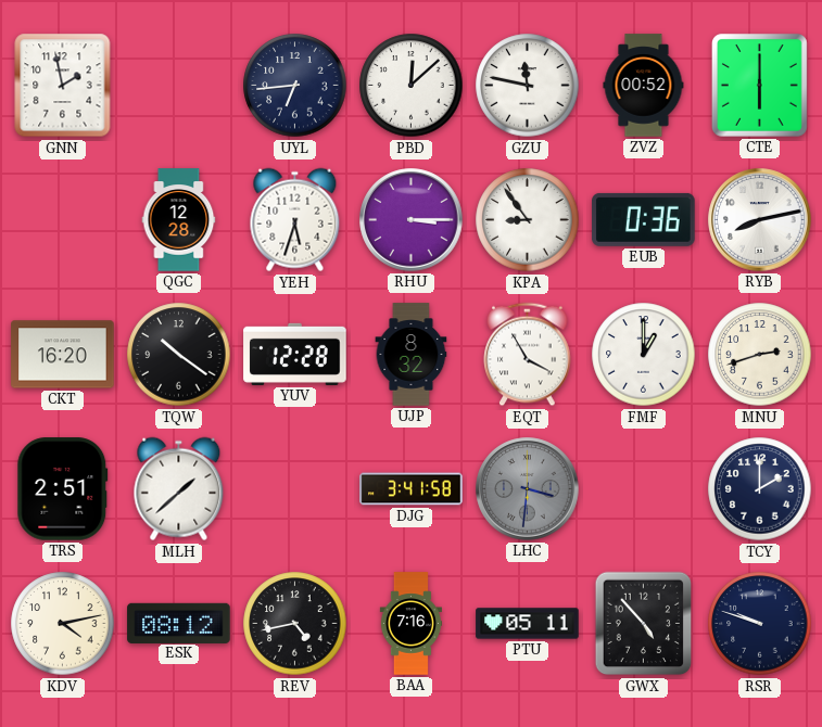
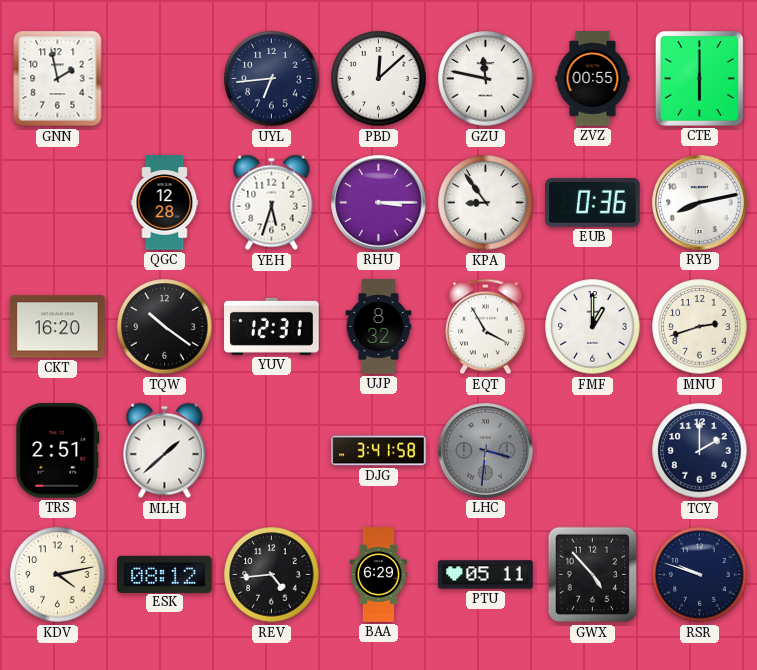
ZVZ: 00:52 -> 00:55
YUV: 12:28 -> 12:31
REV: 4:43 -> 4:44
BAA: 7:16 -> 6:29
